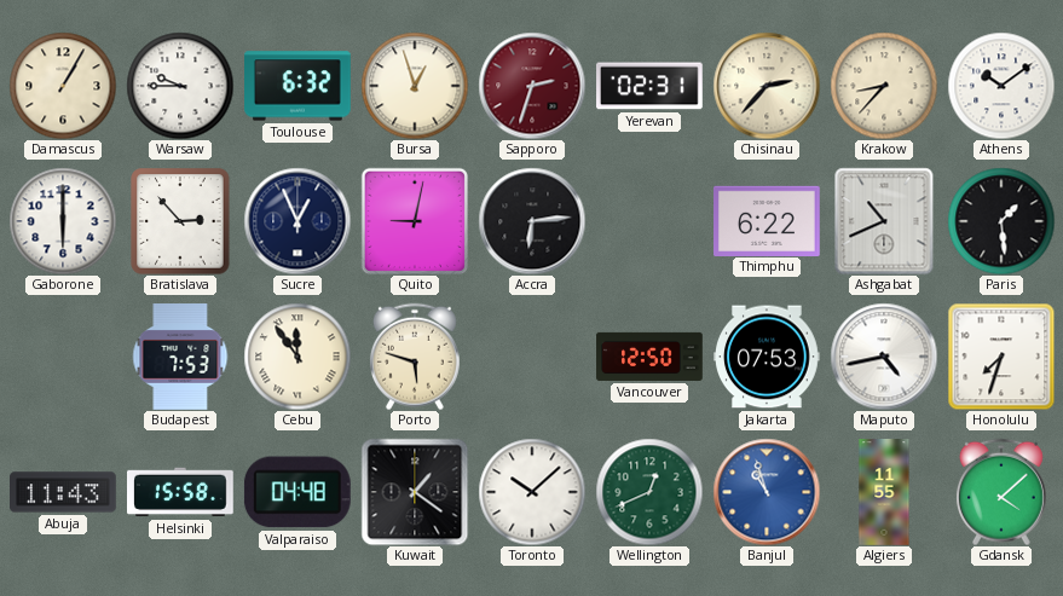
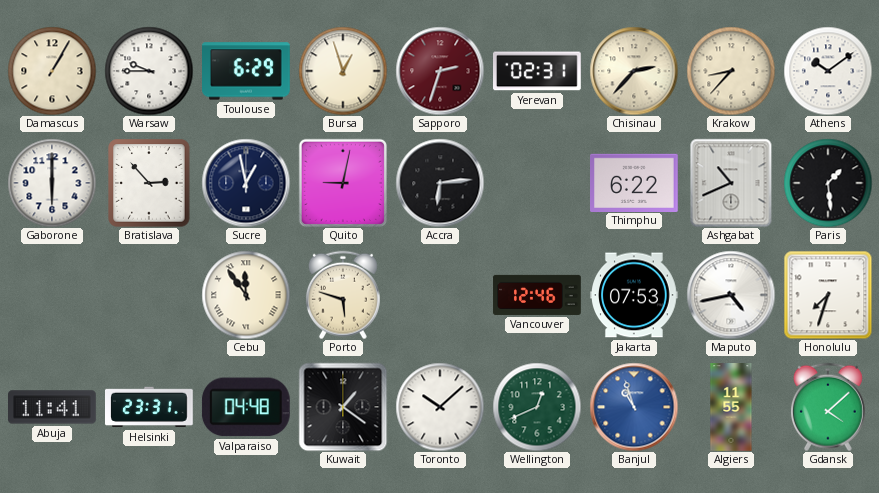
Toulouse: 6:32 -> 6:29
Sucre: 12:56 -> 12:58
Budapest: 7:53 -> none
Vancouver: 12:50 -> 12:46
Abuja: 11:43 -> 11:41
Helsinki: 15:58 -> 23:31
